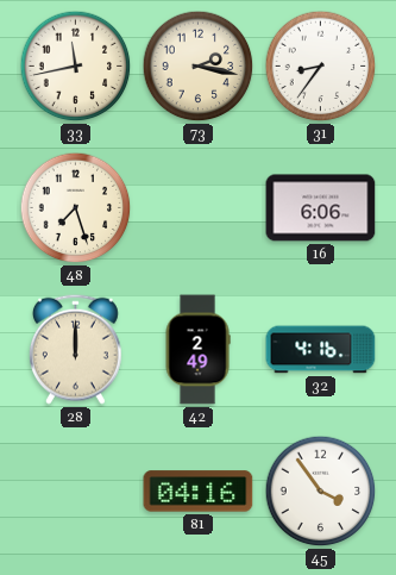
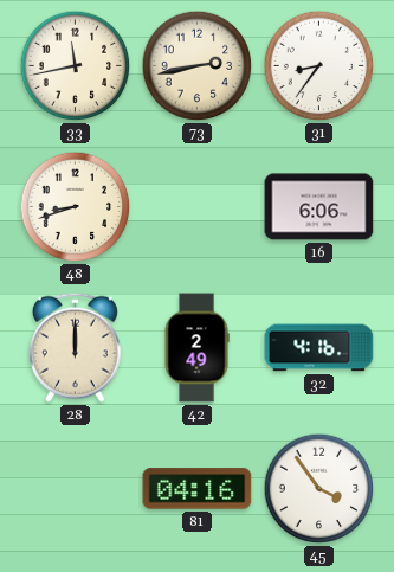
73: 2:17 -> 2:43
48: 7:27 -> 8:42
